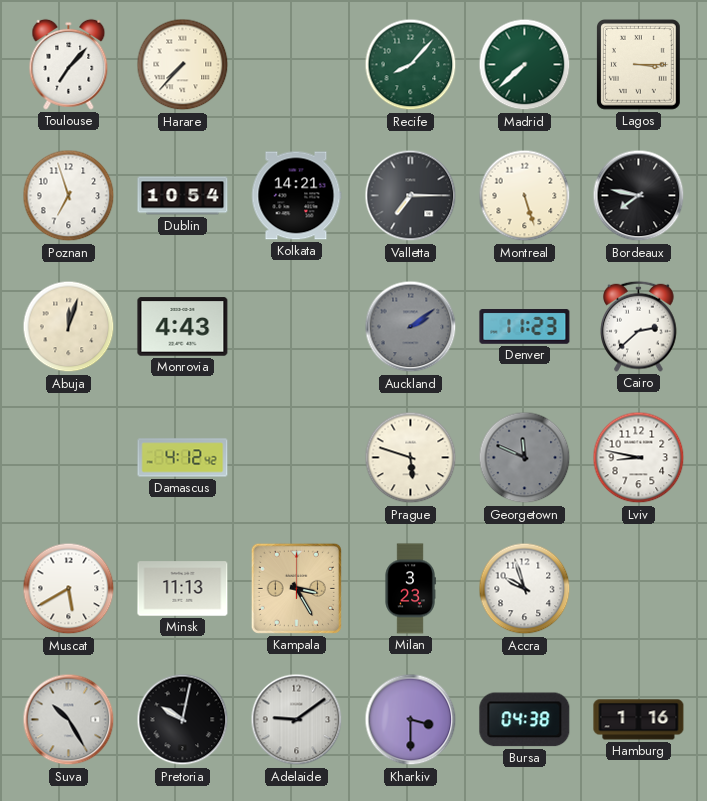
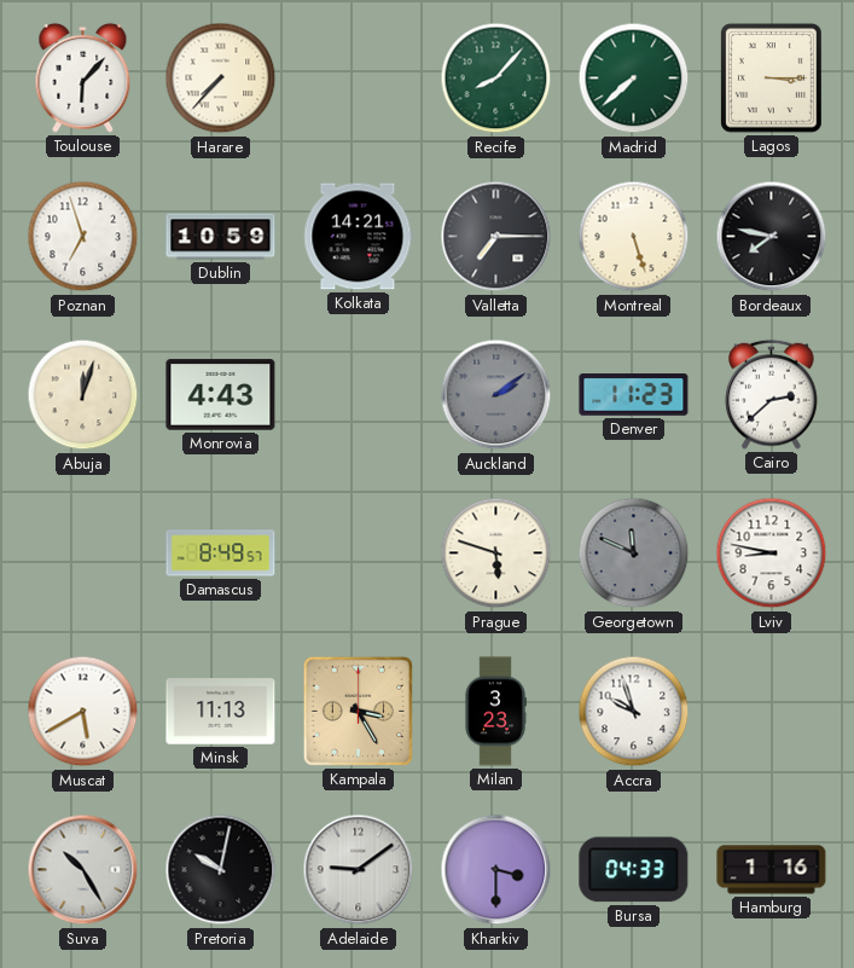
Toulouse: 7:07 -> 6:07
Dublin: 10:54 -> 10:59
Damascus: 4:12 -> 8:49
Bursa: 04:38 -> 04:33
